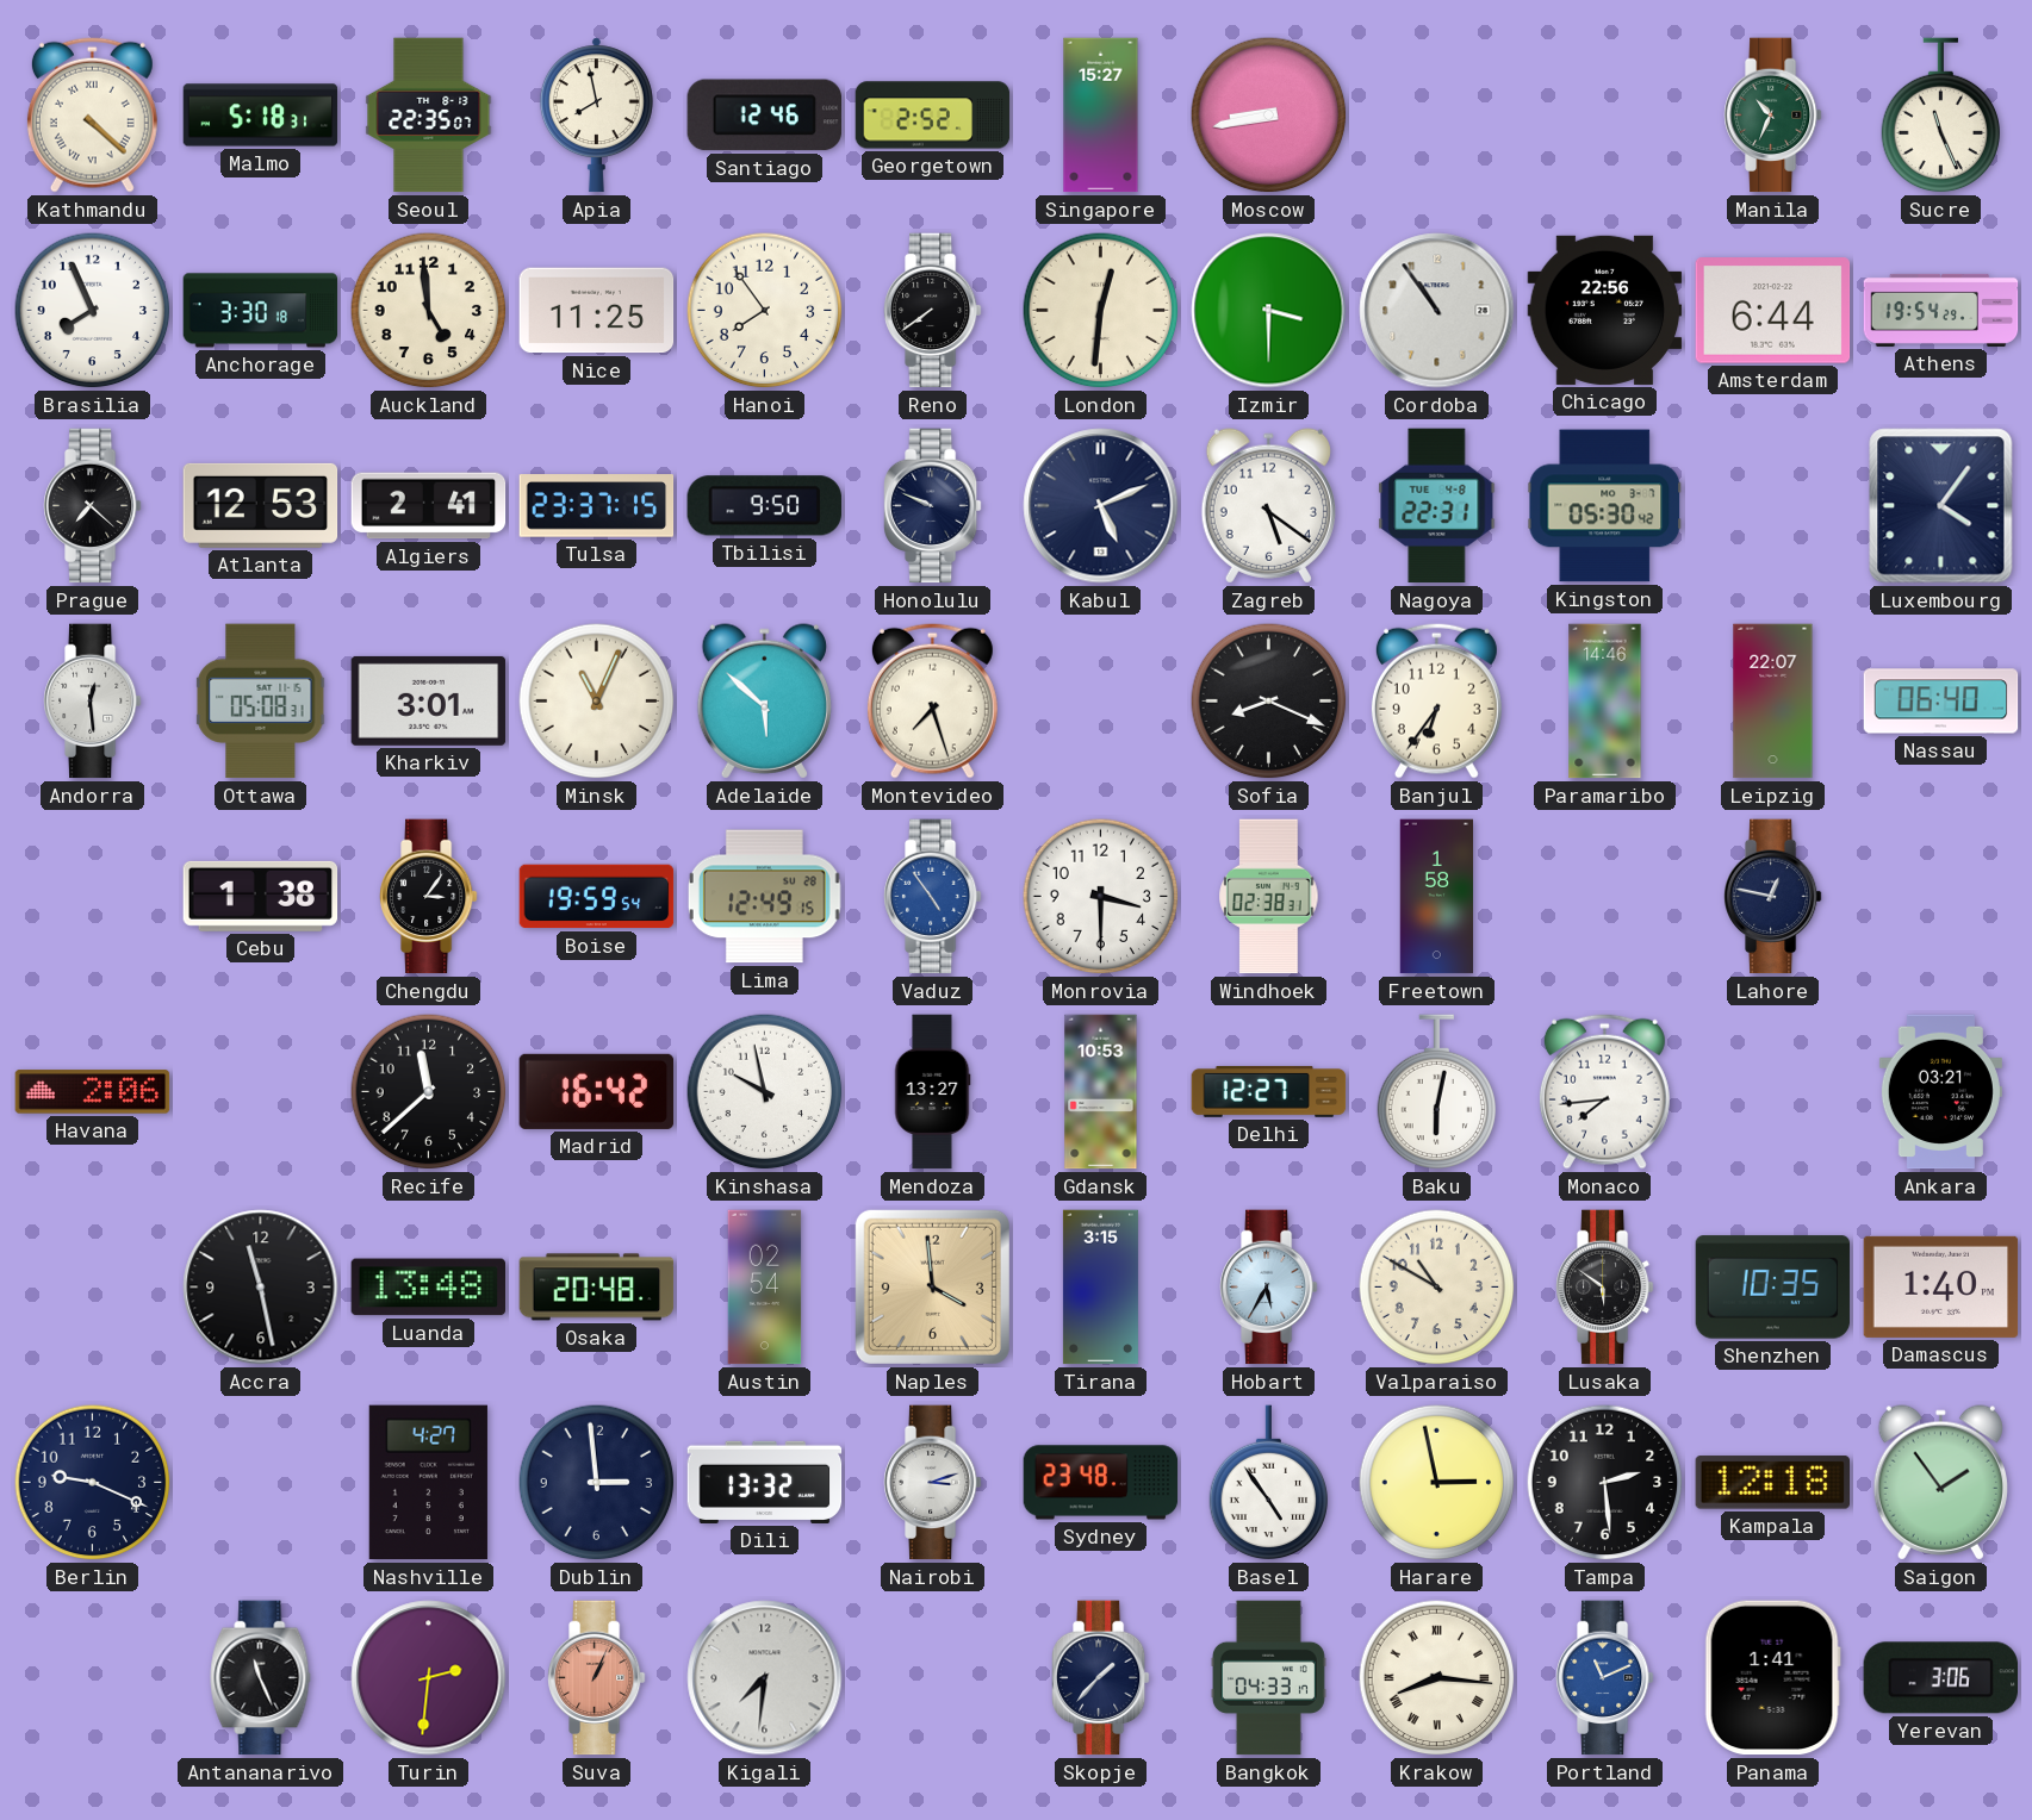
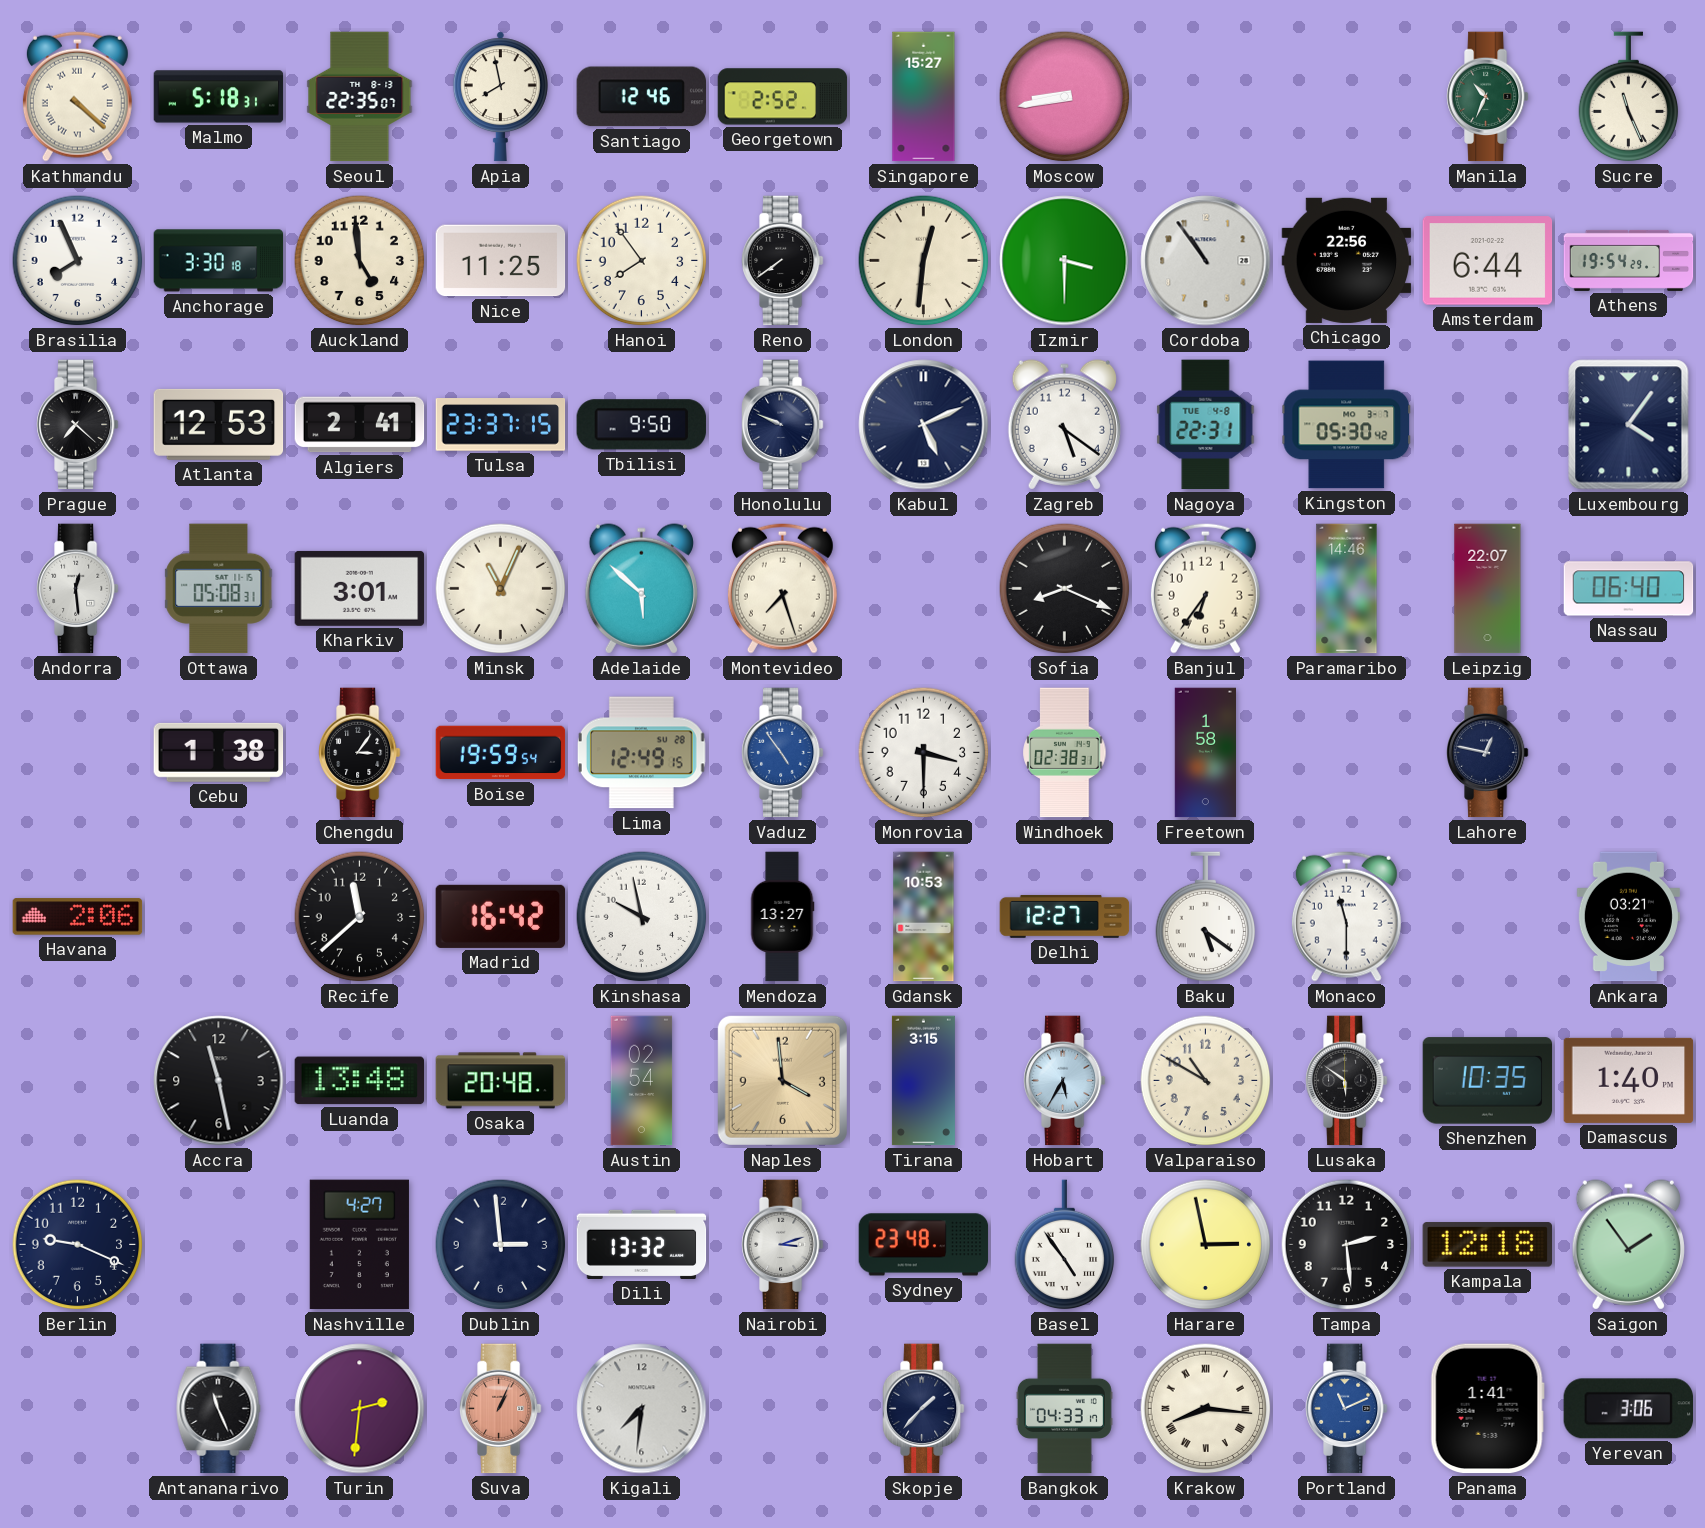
Baku: 6:02 -> 5:21
Monaco: 7:44 -> 11:30
